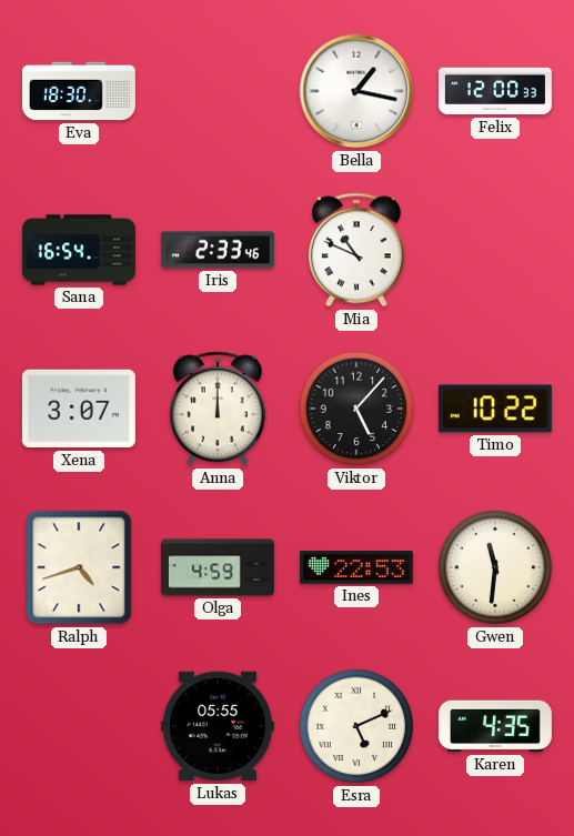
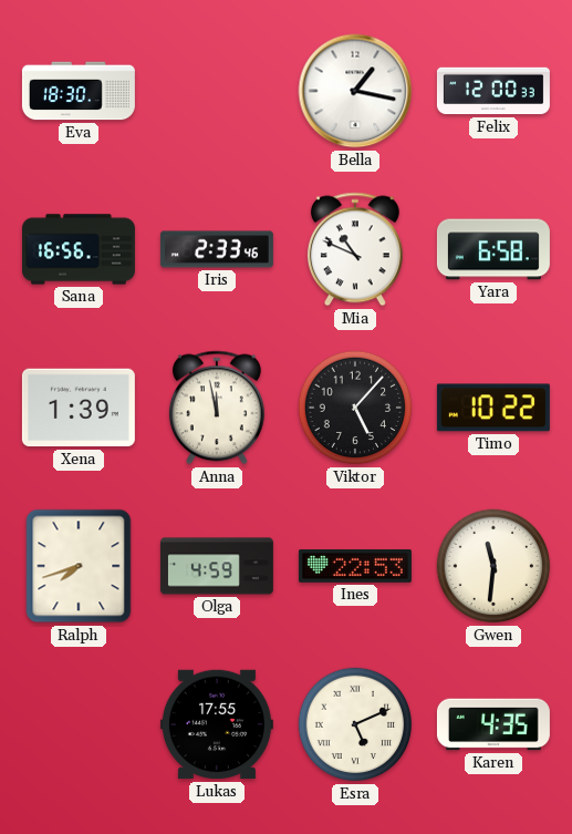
Sana: 16:54 -> 16:56
Yara: none -> 6:58
Xena: 3:07 -> 1:39
Anna: 12:00 -> 11:58
Ralph: 4:42 -> 7:42
Lukas: 05:55 -> 17:55
